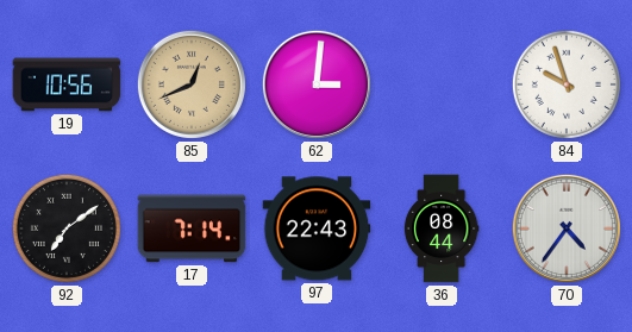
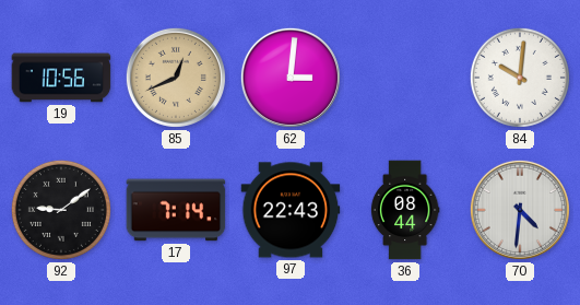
84: 9:57 -> 10:01
92: 7:09 -> 9:09
70: 4:36 -> 4:31
